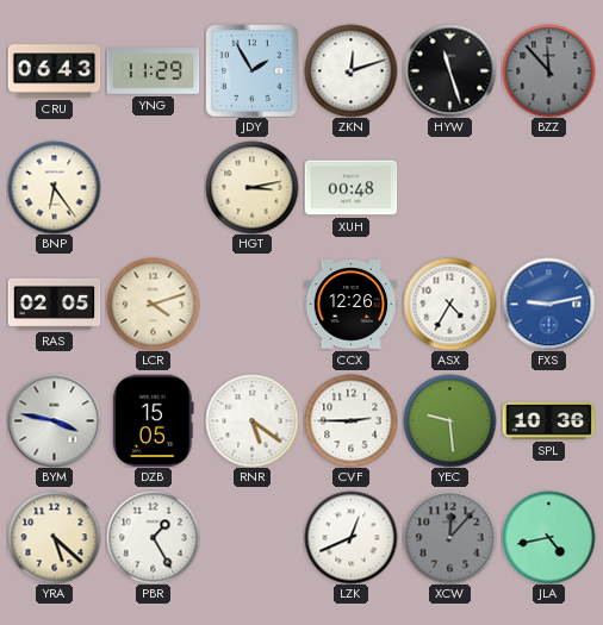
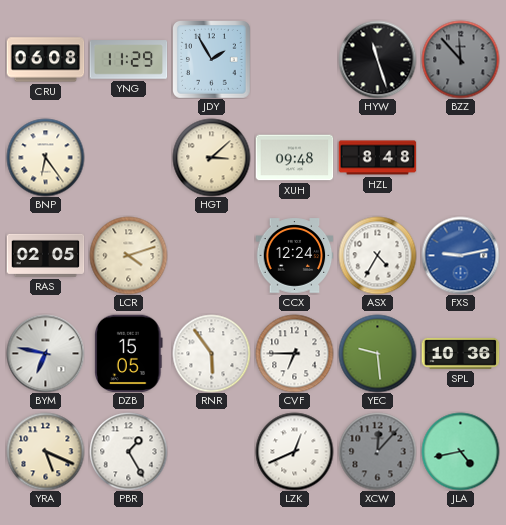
CRU: 06:43 -> 06:08
ZKN: 12:12 -> none
HGT: 3:13 -> 3:08
XUH: 00:48 -> 09:48
HZL: none -> 8:48
CCX: 12:26 -> 12:24
BYM: 3:47 -> 6:47
RNR: 5:21 -> 5:54
CVF: 2:45 -> 6:45
YRA: 5:22 -> 5:19
